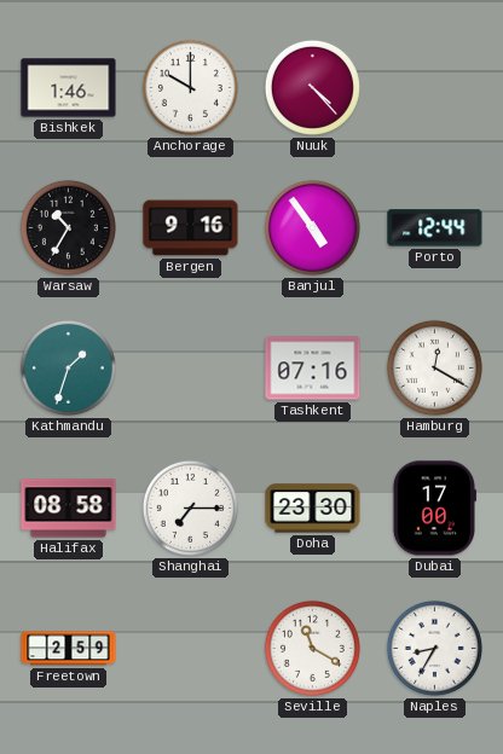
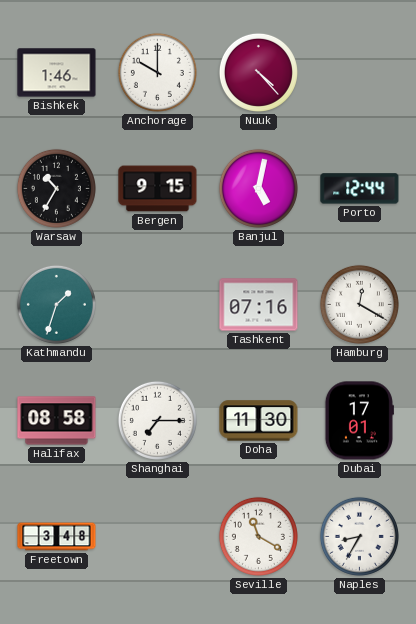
Bergen: 9:16 -> 9:15
Banjul: 4:54 -> 5:02
Doha: 23:30 -> 11:30
Dubai: 17:00 -> 17:01
Freetown: 2:59 -> 3:48
